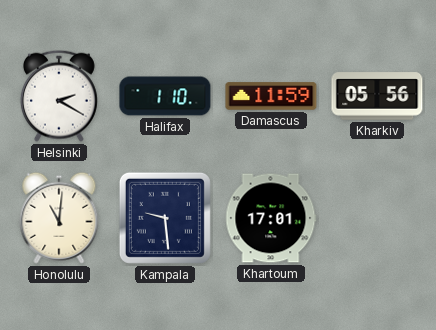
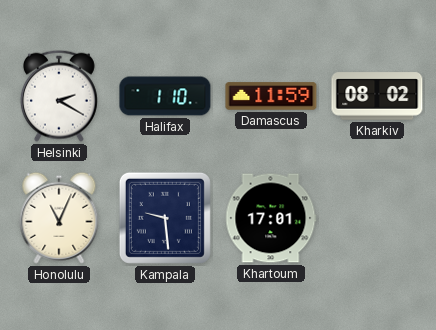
Kharkiv: 05:56 -> 08:02
Honolulu: 11:01 -> 11:04
